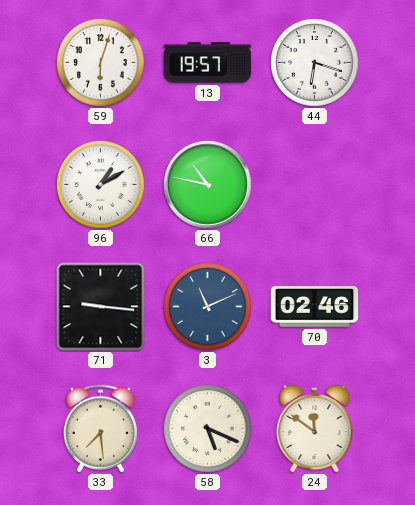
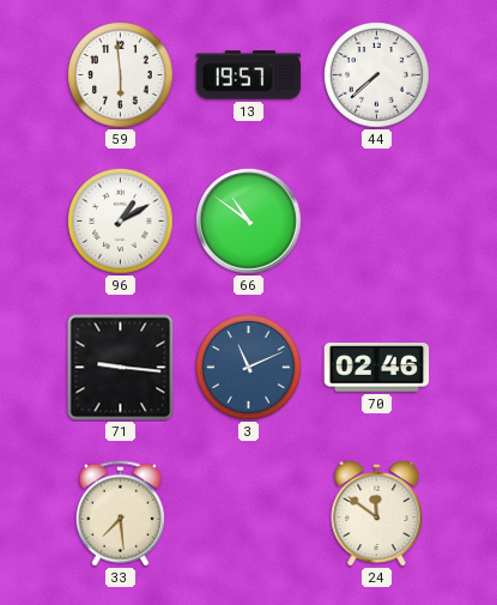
59: 6:03 -> 5:59
44: 6:18 -> 7:38
66: 10:47 -> 10:51
58: 5:19 -> none
